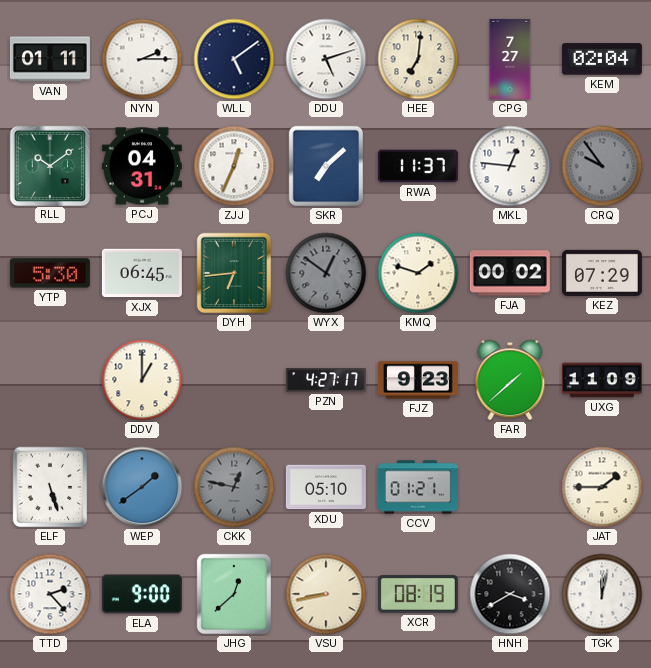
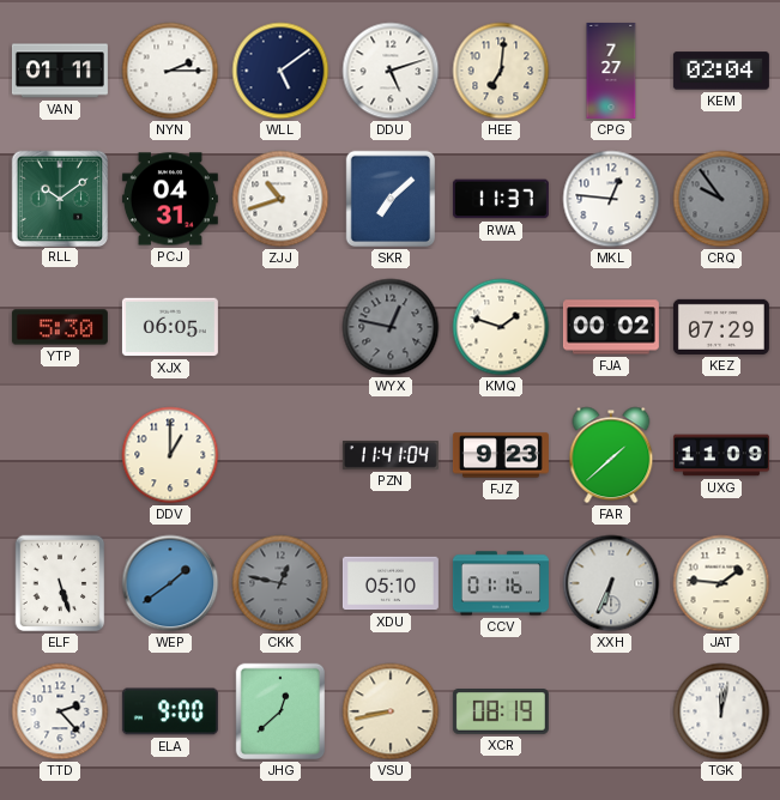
ZJJ: 12:34 -> 10:42
XJX: 06:45 -> 06:05
DYH: 6:44 -> none
WYX: 12:51 -> 12:47
PZN: 4:27 -> 11:41
CCV: 01:21 -> 01:16
XXH: none -> 6:34
JAT: 1:45 -> 1:46
HNH: 3:40 -> none
